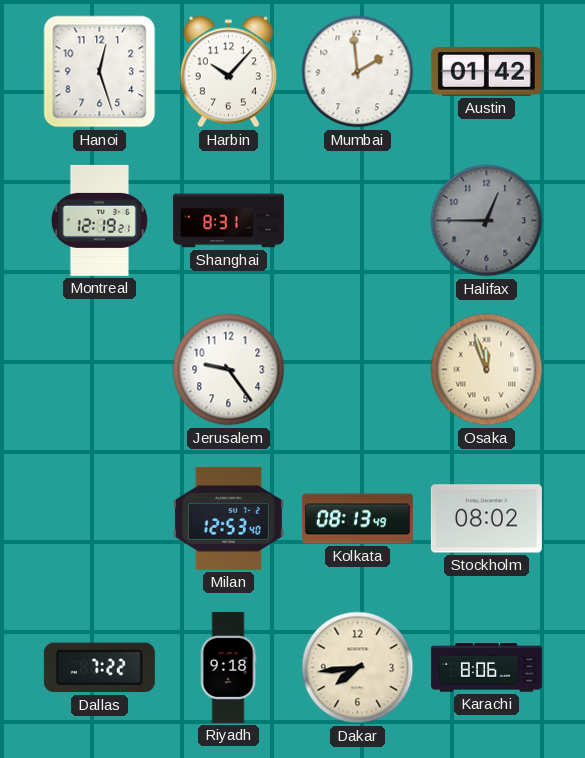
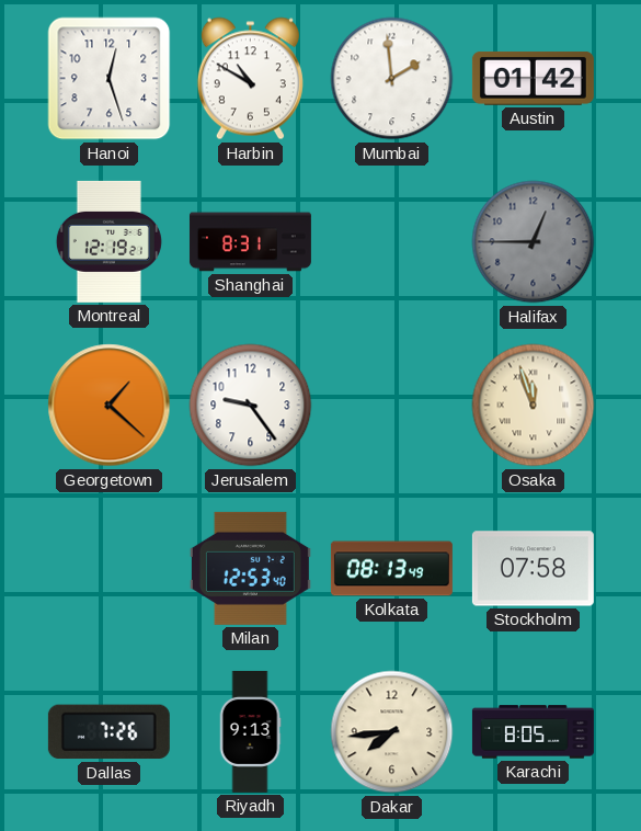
Harbin: 10:07 -> 10:50
Georgetown: none -> 1:22
Stockholm: 08:02 -> 07:58
Dallas: 7:22 -> 7:26
Riyadh: 9:18 -> 9:13
Karachi: 8:06 -> 8:05
